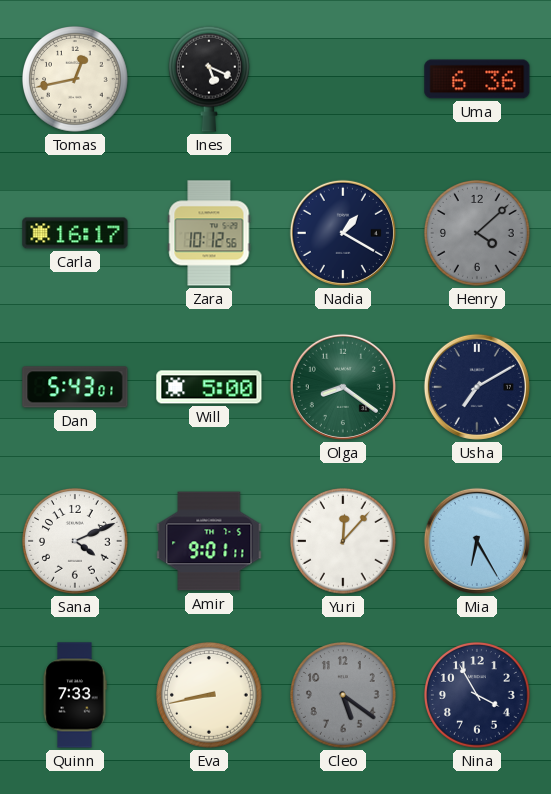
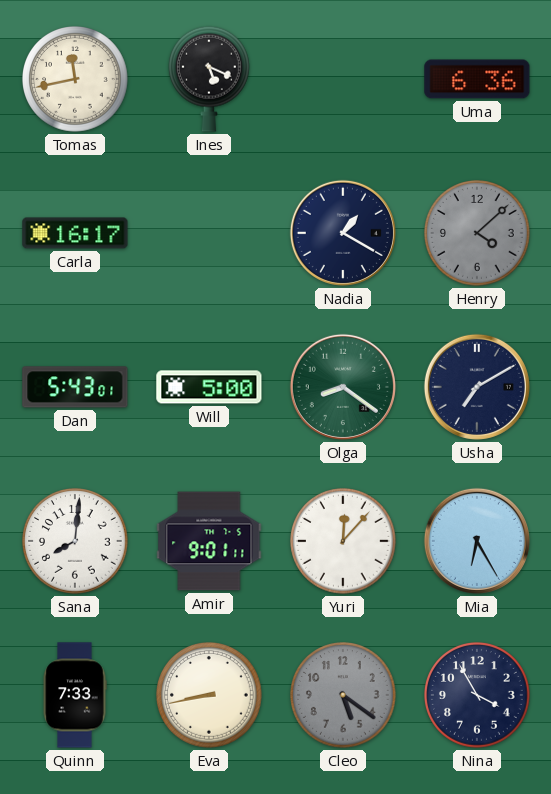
Tomas: 12:43 -> 11:43
Zara: 10:12 -> none
Sana: 4:11 -> 8:01
